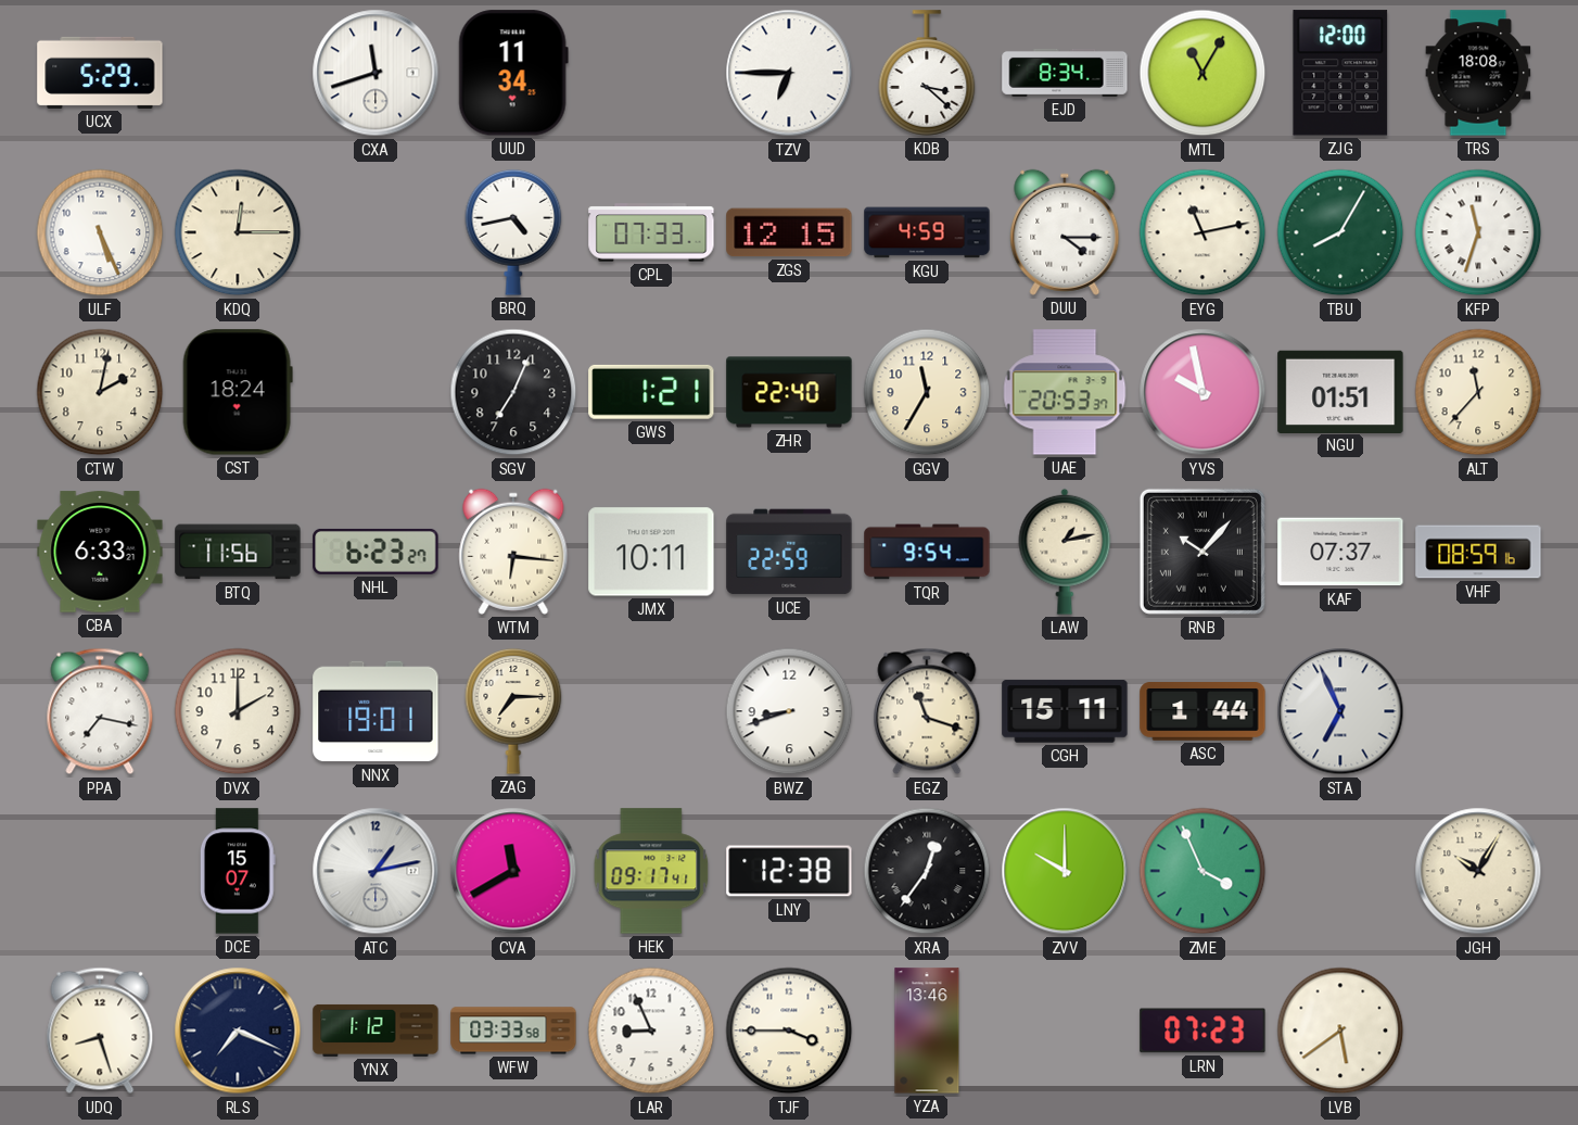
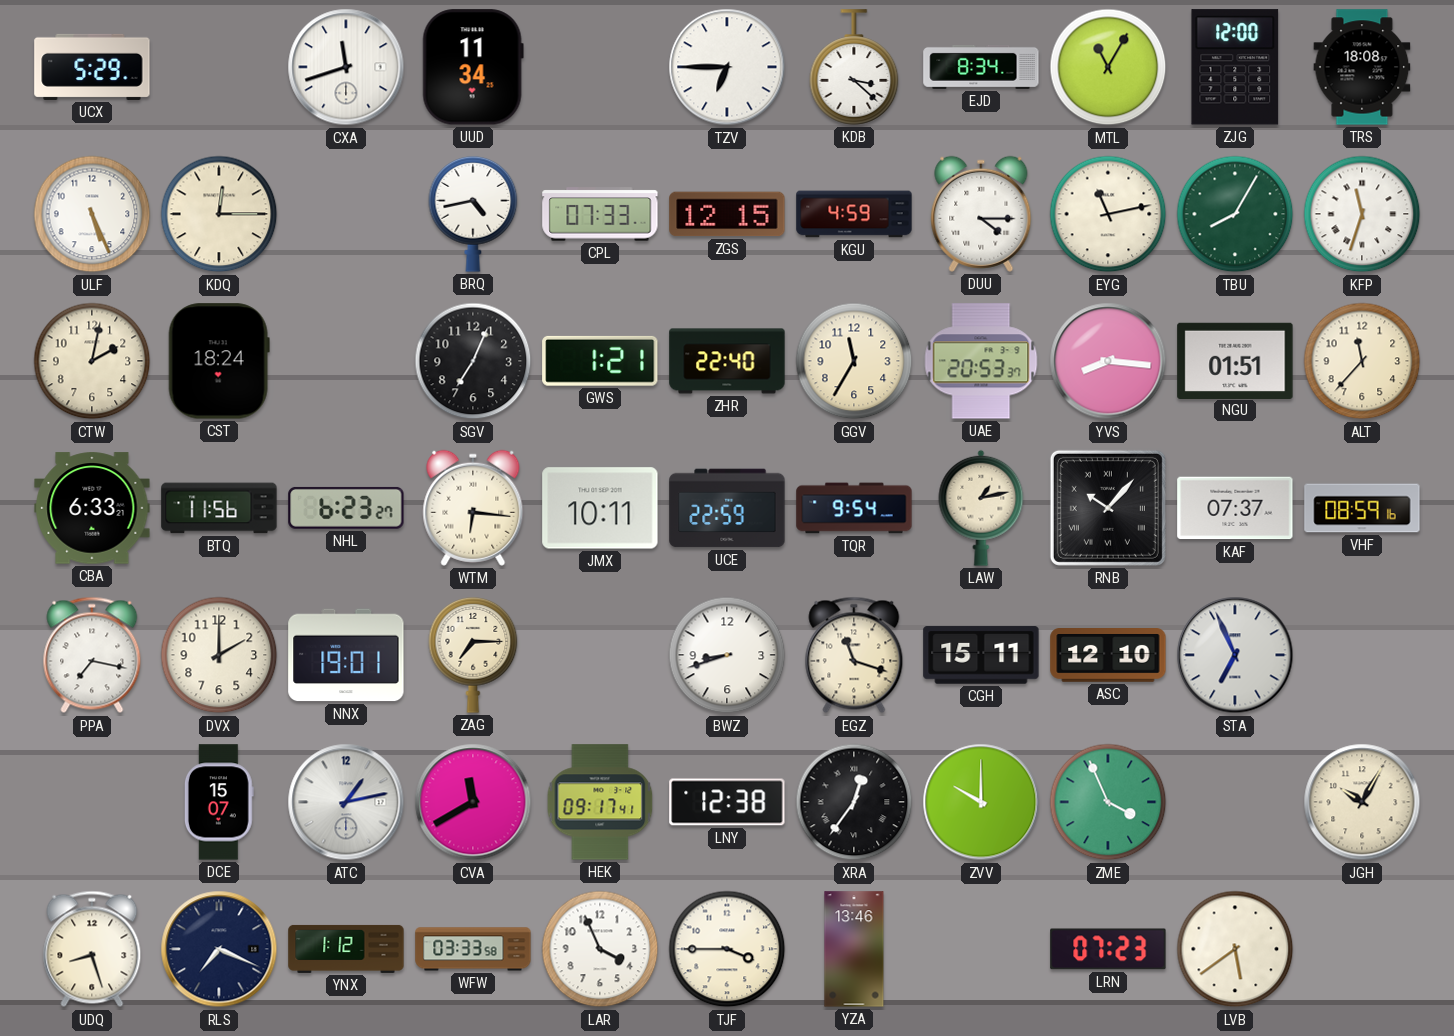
YVS: 9:58 -> 8:16
ASC: 1:44 -> 12:10
LAR: 8:56 -> 3:56
